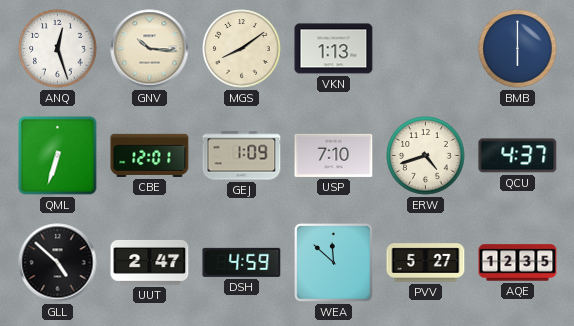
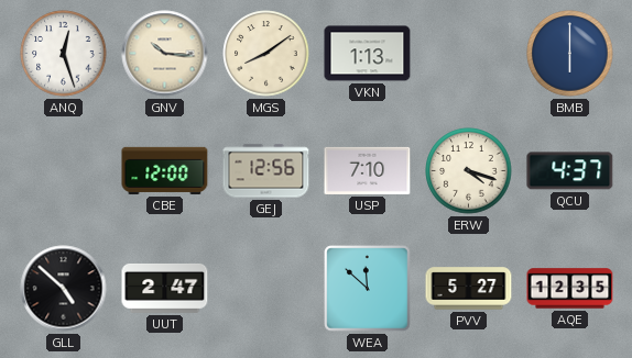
QML: 6:33 -> none
CBE: 12:01 -> 12:00
GEJ: 1:09 -> 12:56
ERW: 4:42 -> 4:18
DSH: 4:59 -> none
